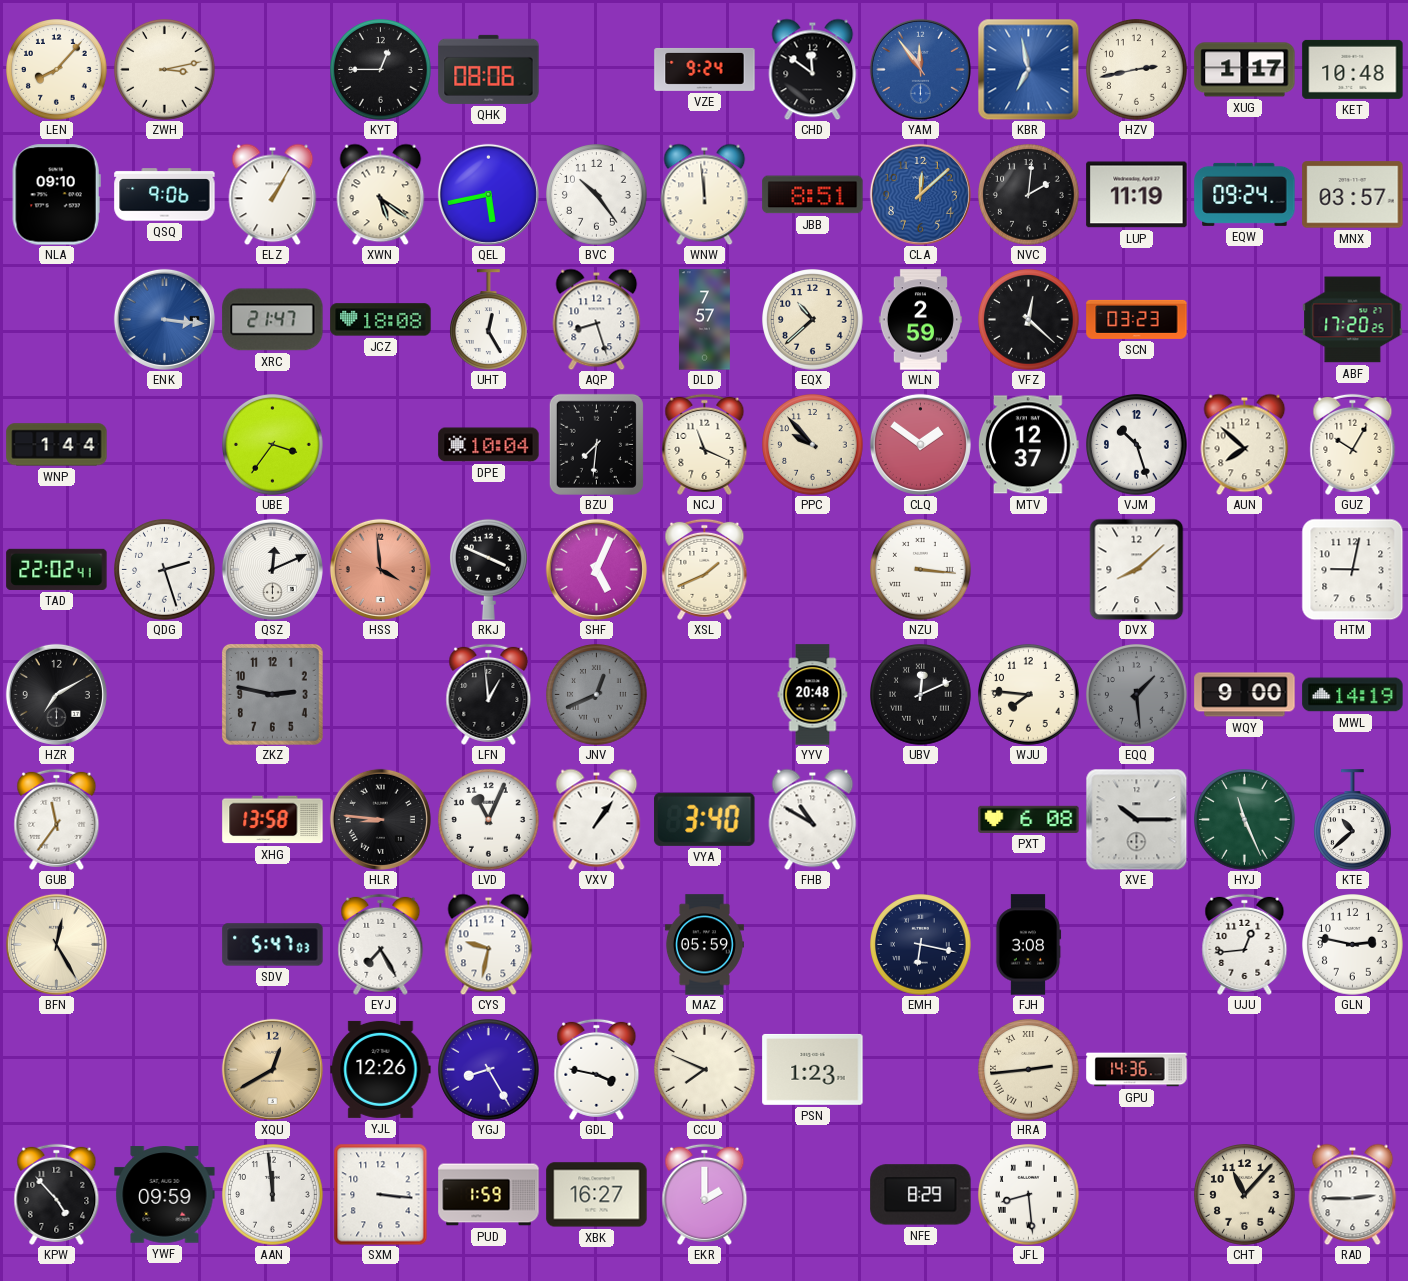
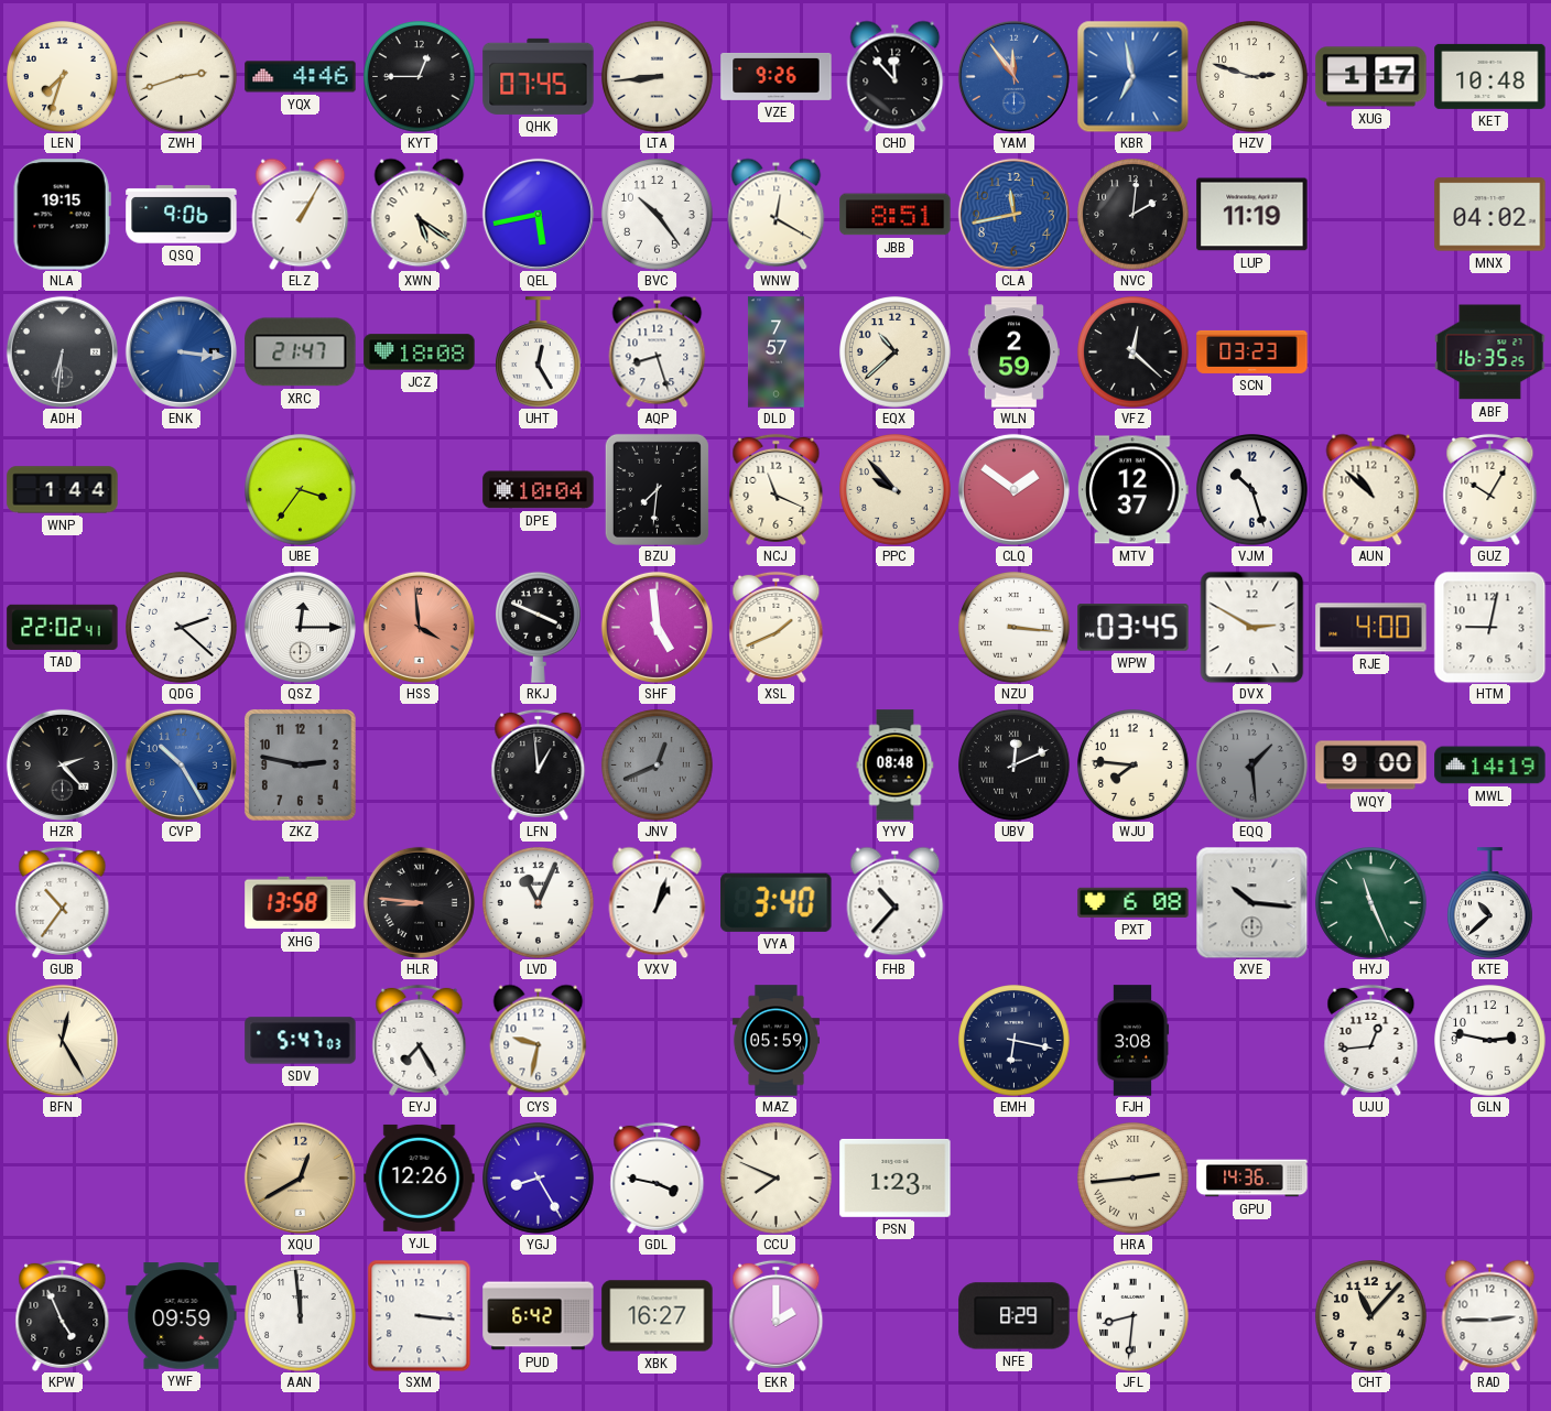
LEN: 8:07 -> 7:33
ZWH: 3:13 -> 2:42
YQX: none -> 4:46
QHK: 08:06 -> 07:45
LTA: none -> 8:44
VZE: 9:24 -> 9:26
CHD: 11:51 -> 11:53
HZV: 2:43 -> 2:48
NLA: 09:10 -> 19:15
WNW: 11:59 -> 12:20
CLA: 12:08 -> 11:43
EQW: 09:24 -> none
MNX: 03:57 -> 04:02
ADH: none -> 6:31
ABF: 17:20 -> 16:35
AUN: 7:52 -> 10:52
QDG: 2:27 -> 2:22
QSZ: 12:11 -> 12:15
SHF: 5:04 -> 4:59
WPW: none -> 03:45
DVX: 8:08 -> 2:50
RJE: none -> 4:00
HZR: 7:10 -> 2:23
CVP: none -> 10:25
YYV: 20:48 -> 08:48
GUB: 11:36 -> 10:36
VXV: 1:06 -> 1:03
FHB: 10:50 -> 10:37
XVE: 10:15 -> 10:16
KPW: 4:53 -> 4:56
PUD: 1:59 -> 6:42
JFL: 8:29 -> 8:31
